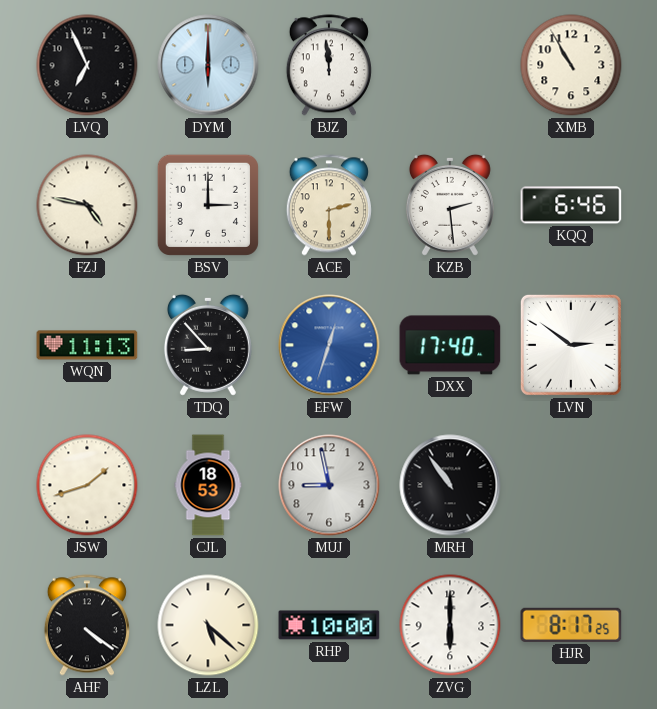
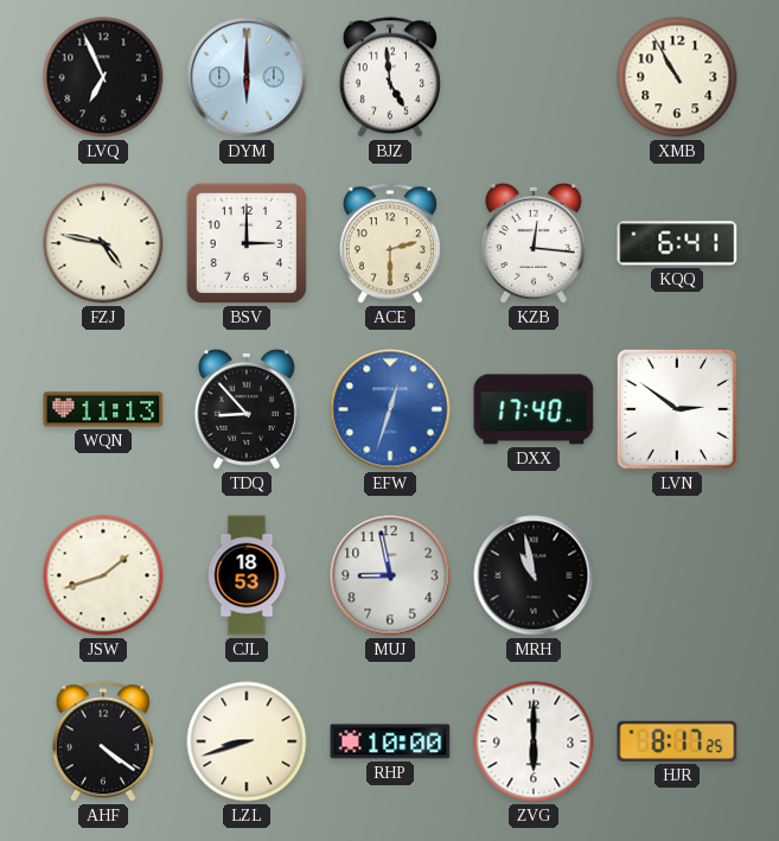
BJZ: 11:59 -> 4:59
KZB: 2:29 -> 12:16
KQQ: 6:46 -> 6:41
MRH: 10:54 -> 10:58
LZL: 5:22 -> 8:42
